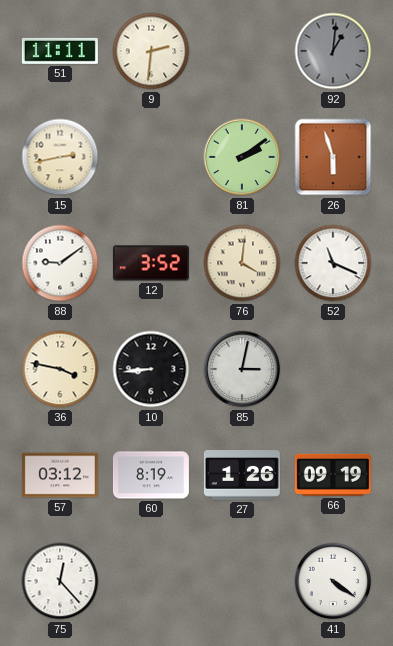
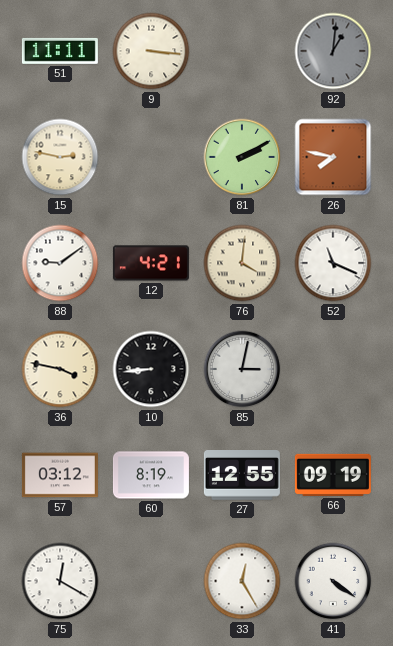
9: 2:31 -> 3:16
15: 2:43 -> 2:47
81: 2:09 -> 2:10
26: 5:57 -> 7:47
12: 3:52 -> 4:21
27: 1:26 -> 12:55
75: 12:23 -> 12:20
33: none -> 12:25
